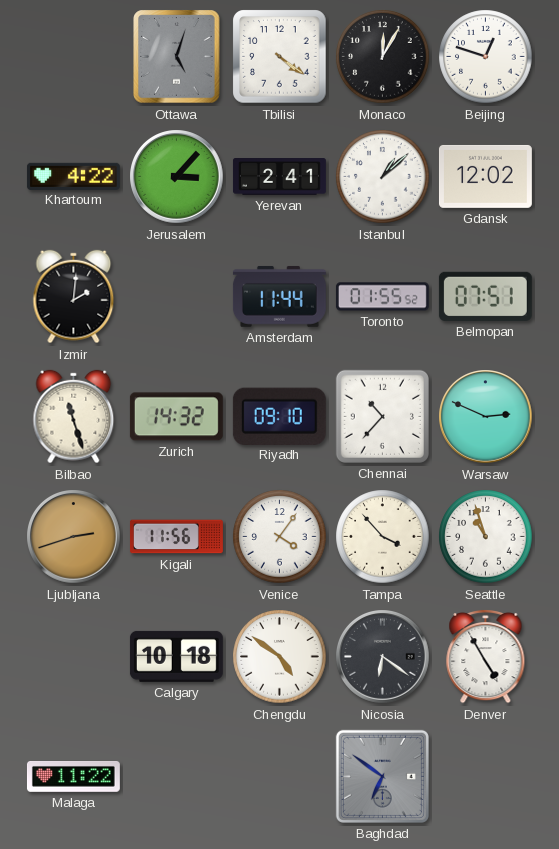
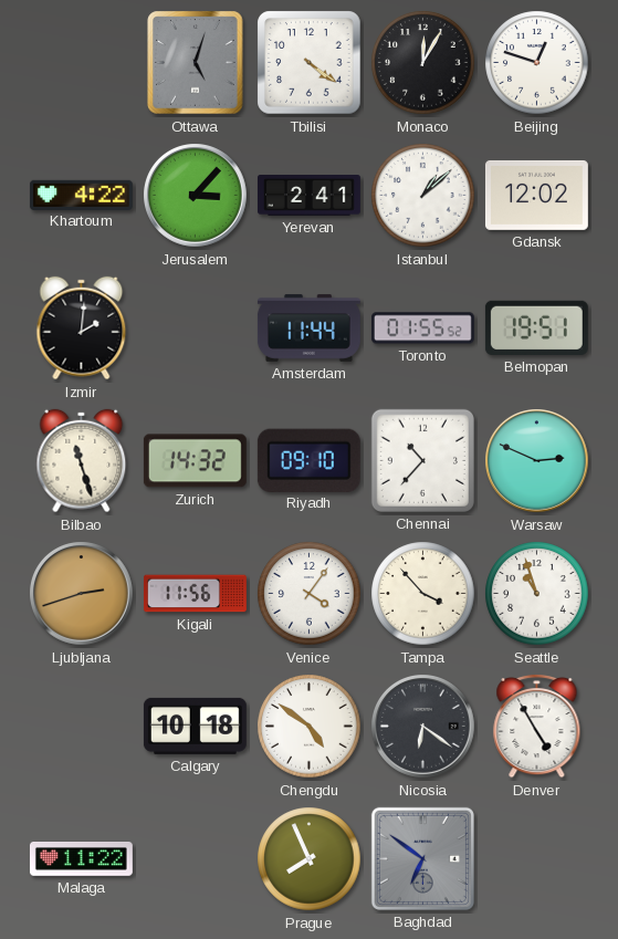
Belmopan: 07:51 -> 19:51
Prague: none -> 7:56
